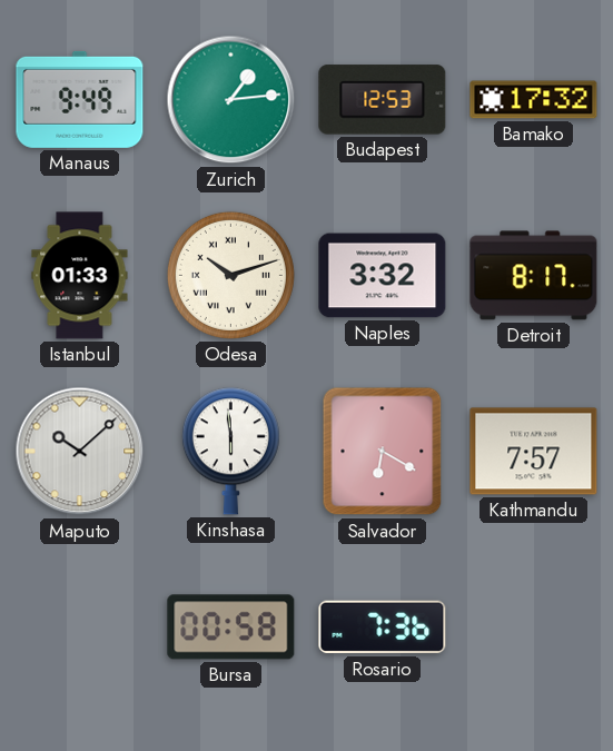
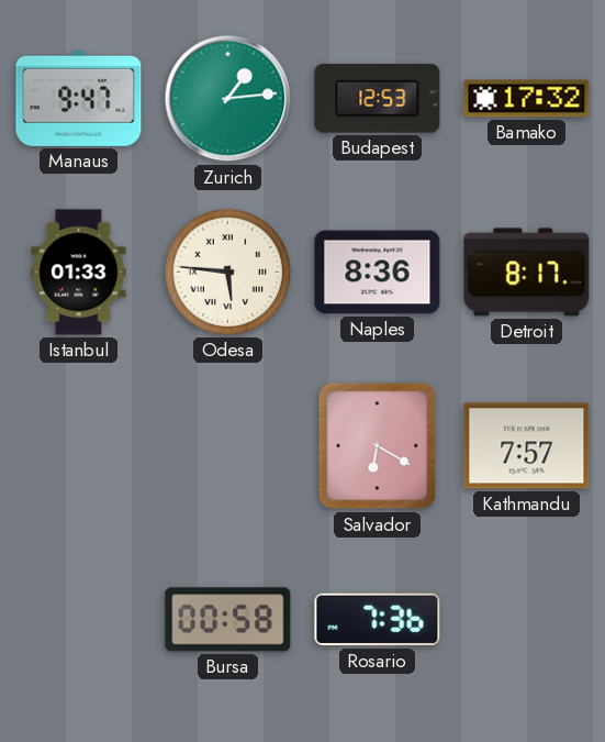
Manaus: 9:49 -> 9:47
Odesa: 10:12 -> 5:46
Naples: 3:32 -> 8:36
Maputo: 10:08 -> none
Kinshasa: 5:59 -> none
